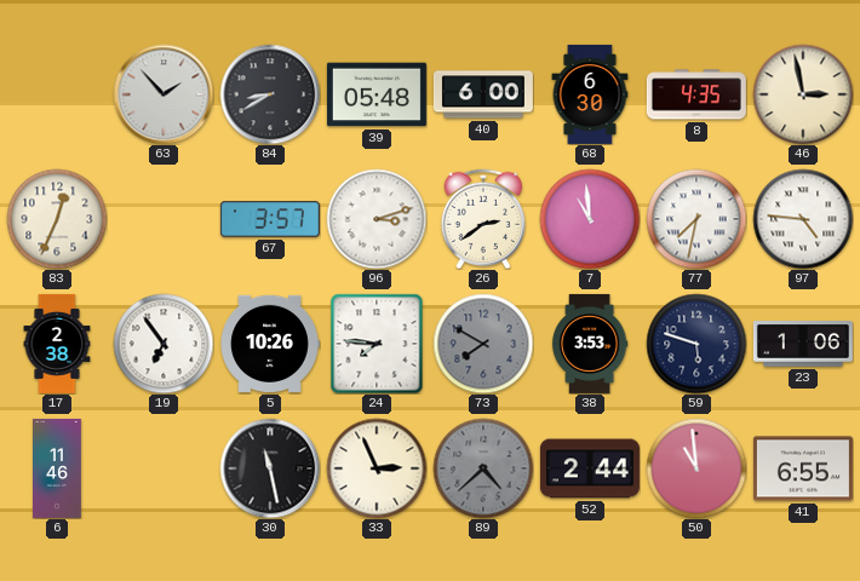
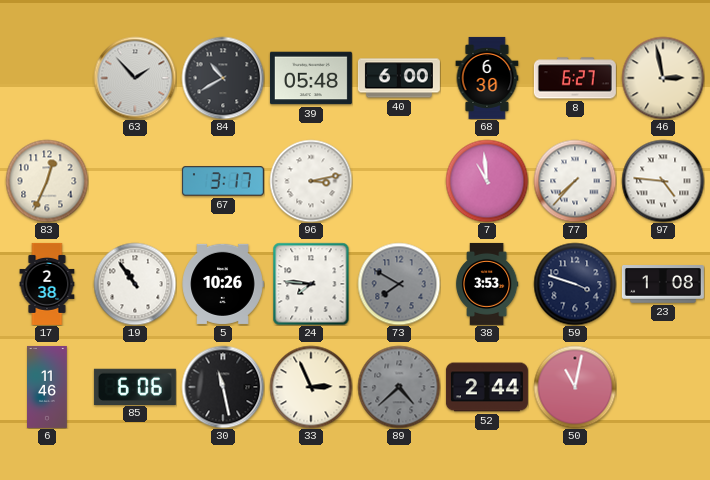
84: 8:40 -> 10:40
8: 4:35 -> 6:27
67: 3:57 -> 3:17
96: 3:12 -> 3:13
26: 2:39 -> none
77: 7:32 -> 7:37
19: 6:54 -> 10:54
59: 5:48 -> 3:48
23: 1:06 -> 1:08
85: none -> 6:06
50: 10:59 -> 11:02
41: 6:55 -> none
